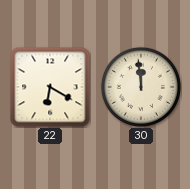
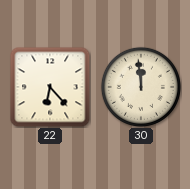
22: 6:20 -> 6:23
